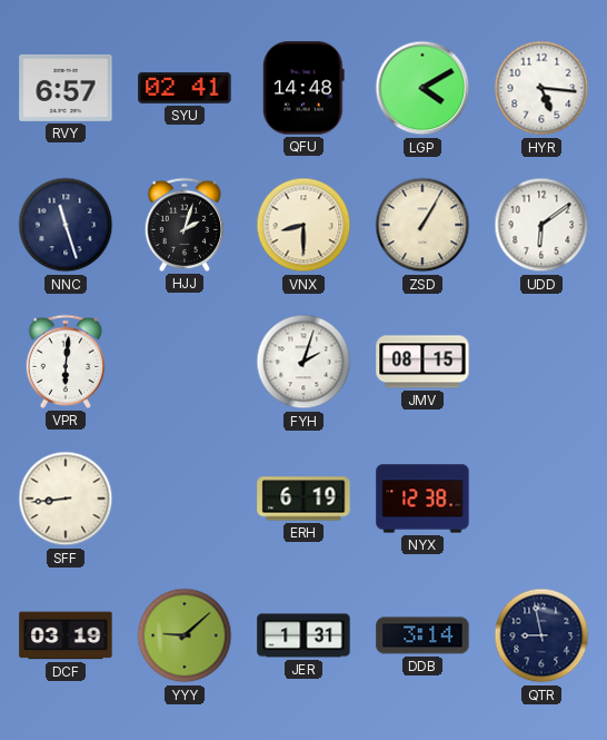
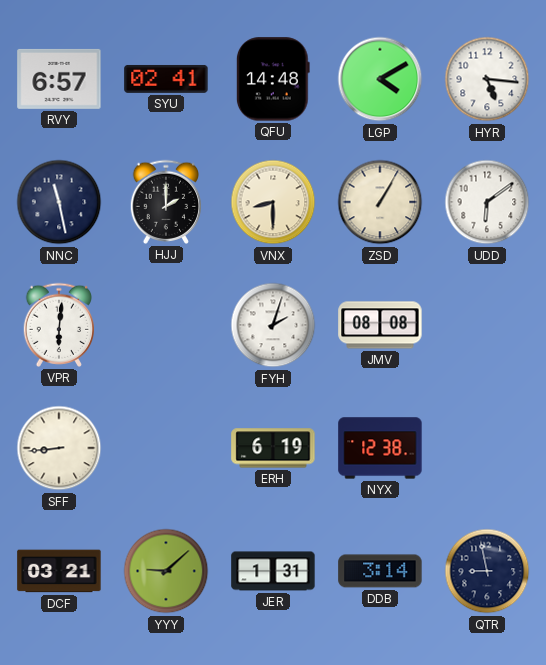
NNC: 11:27 -> 11:28
HJJ: 2:03 -> 2:00
JMV: 08:15 -> 08:08
DCF: 03:19 -> 03:21
